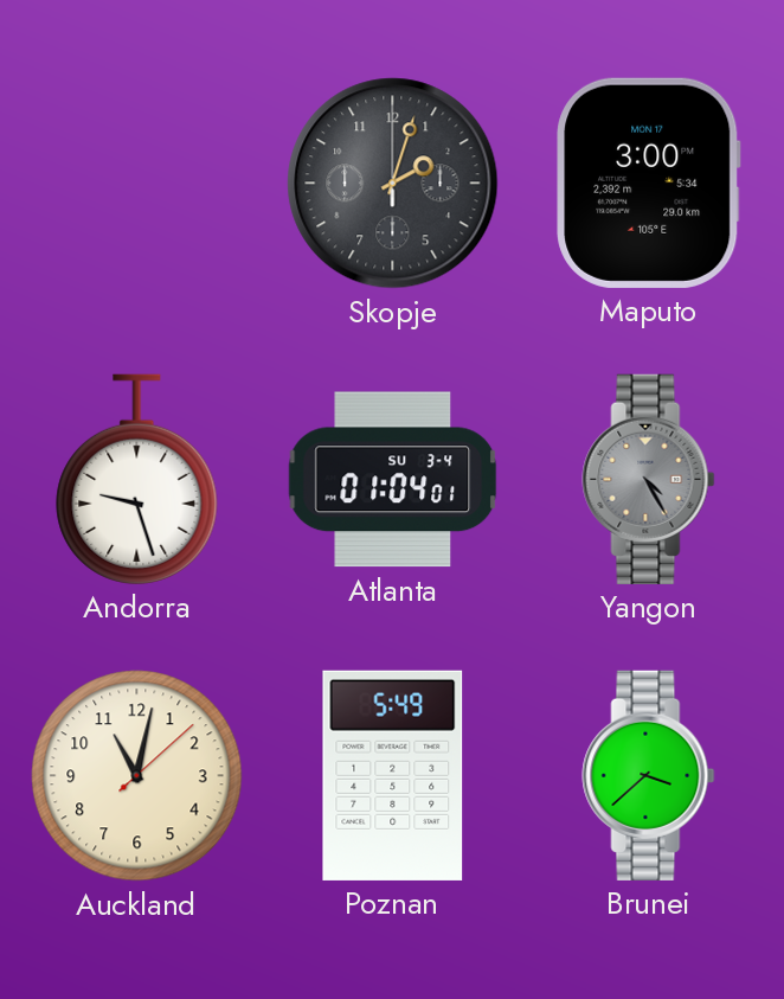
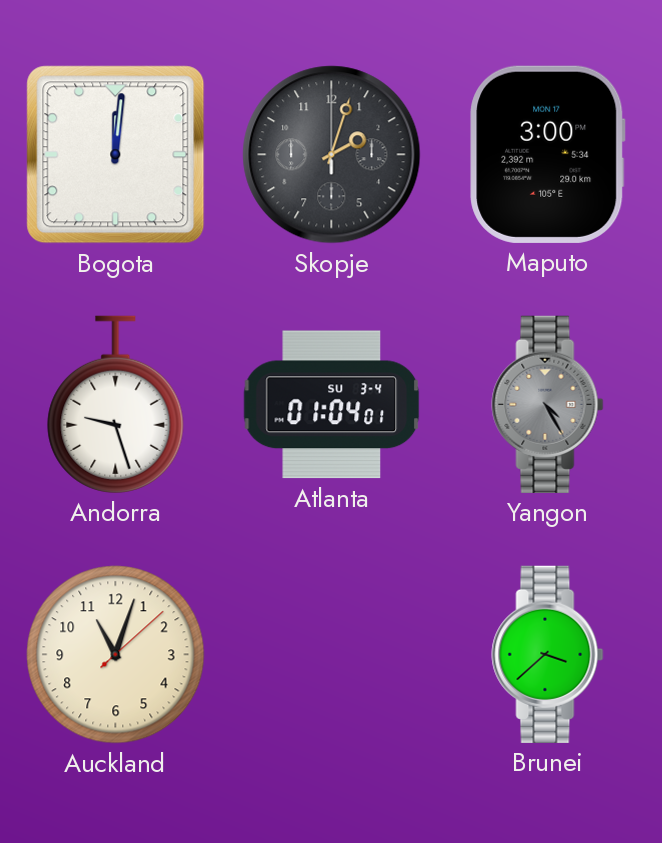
Bogota: none -> 12:01
Auckland: 11:02 -> 11:03
Poznan: 5:49 -> none
